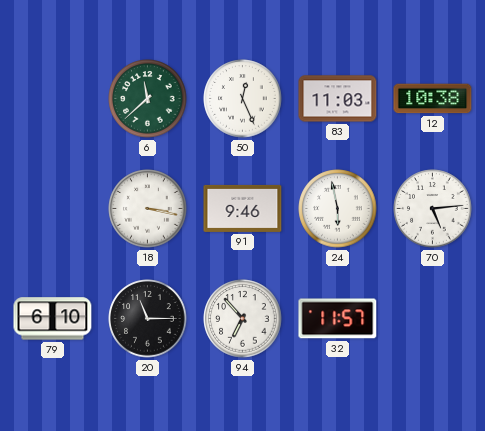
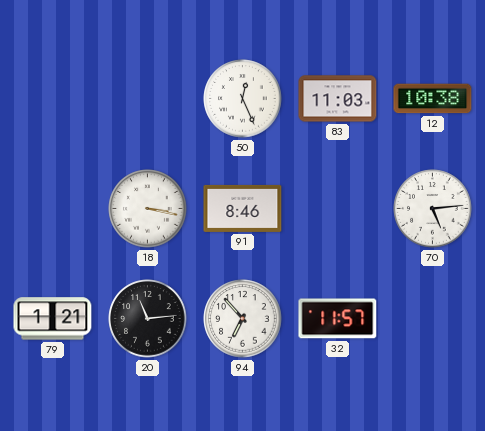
6: 11:38 -> none
91: 9:46 -> 8:46
24: 5:58 -> none
79: 6:10 -> 1:21
20: 11:15 -> 11:14
